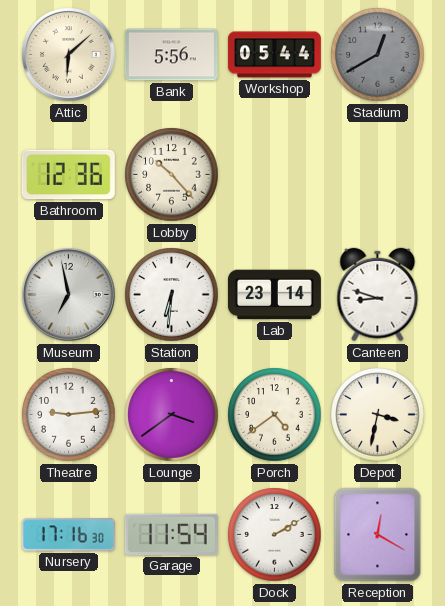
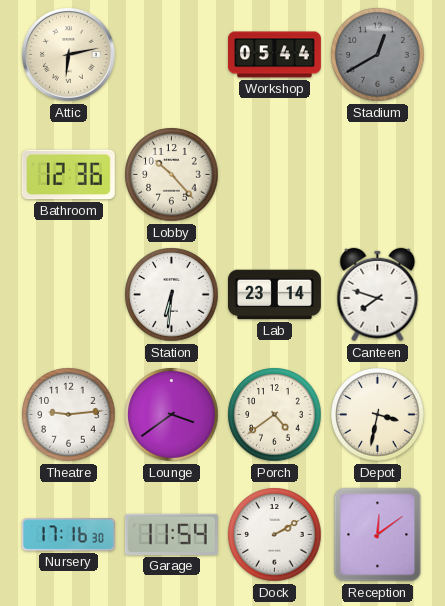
Attic: 6:08 -> 6:13
Bank: 5:56 -> none
Museum: 6:58 -> none
Canteen: 8:48 -> 7:48
Reception: 12:20 -> 12:09
